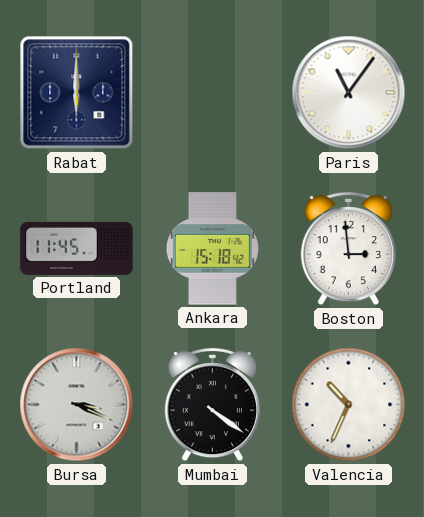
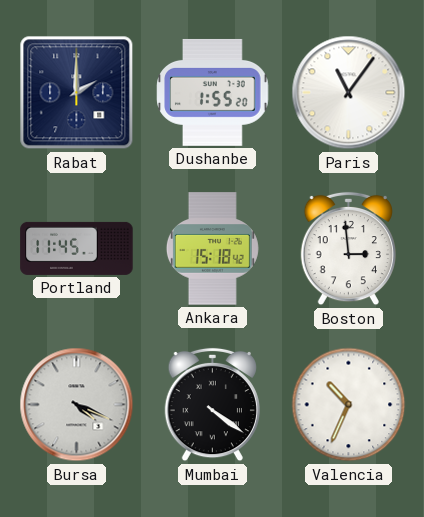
Rabat: 6:00 -> 2:00
Dushanbe: none -> 1:55
Bursa: 3:19 -> 4:19
